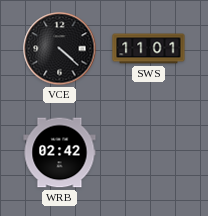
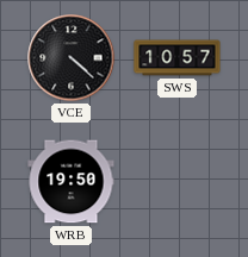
SWS: 11:01 -> 10:57
WRB: 02:42 -> 19:50
